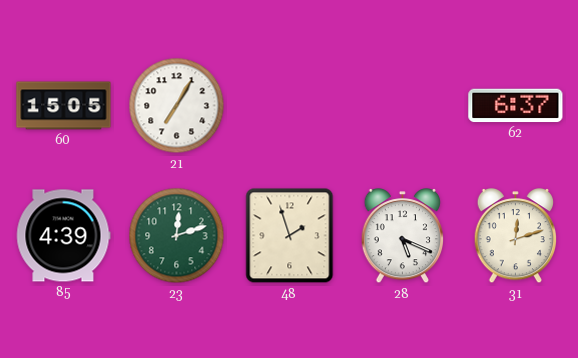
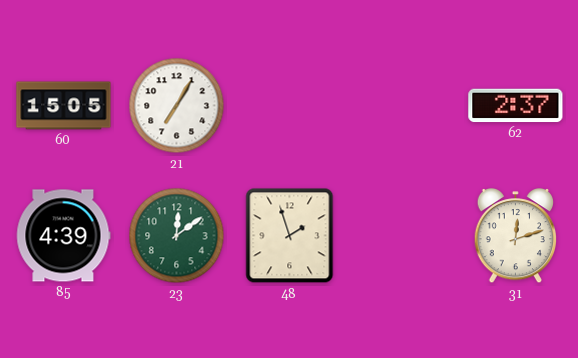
62: 6:37 -> 2:37
23: 12:12 -> 12:09
28: 5:19 -> none
